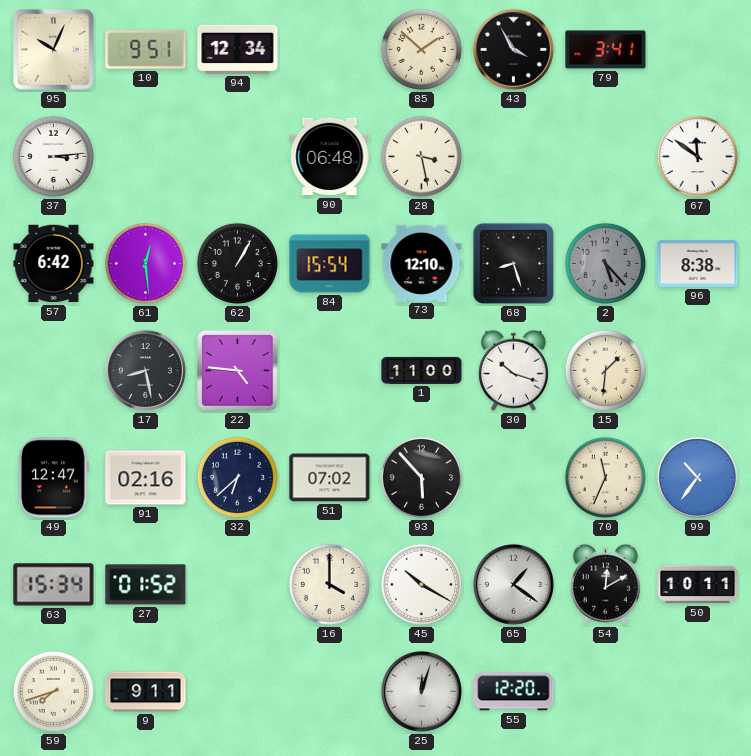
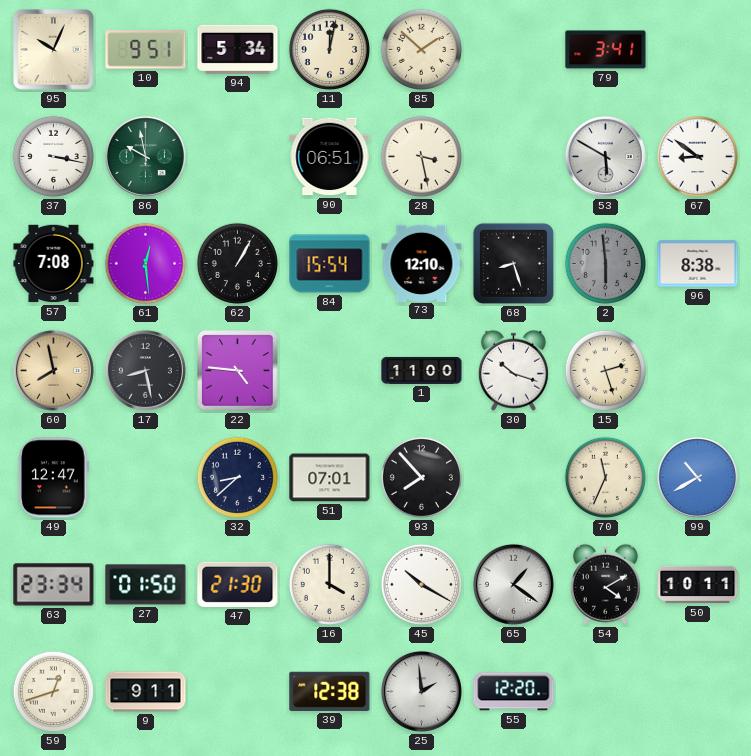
94: 12:34 -> 5:34
11: none -> 12:02
43: 3:55 -> none
37: 3:14 -> 3:17
86: none -> 9:58
90: 06:48 -> 06:51
53: none -> 5:50
67: 11:51 -> 8:51
57: 6:42 -> 7:08
2: 5:23 -> 5:59
60: none -> 7:58
15: 1:31 -> 2:27
91: 02:16 -> none
32: 6:38 -> 8:38
51: 07:02 -> 07:01
93: 5:53 -> 7:53
99: 10:36 -> 10:40
63: 15:34 -> 23:34
27: 01:52 -> 01:50
47: none -> 21:30
54: 12:10 -> 4:10
59: 7:42 -> 12:42
39: none -> 12:38
25: 12:03 -> 1:59
